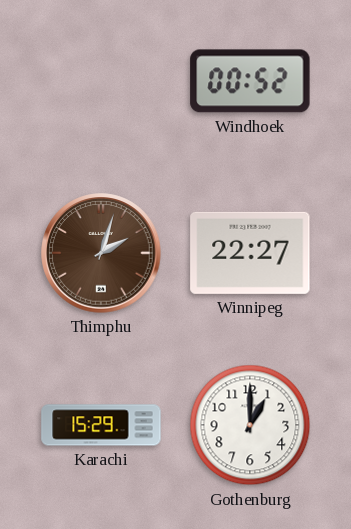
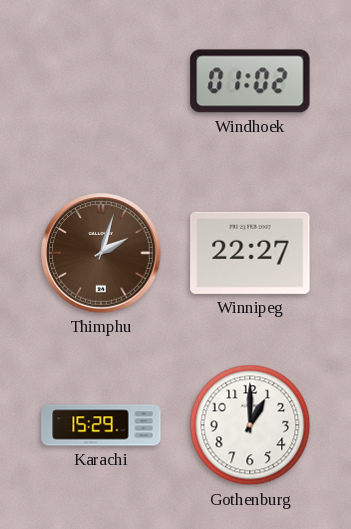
Windhoek: 00:52 -> 01:02
